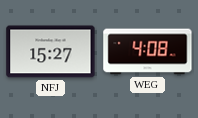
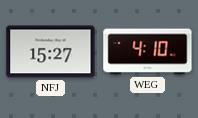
WEG: 4:08 -> 4:10
